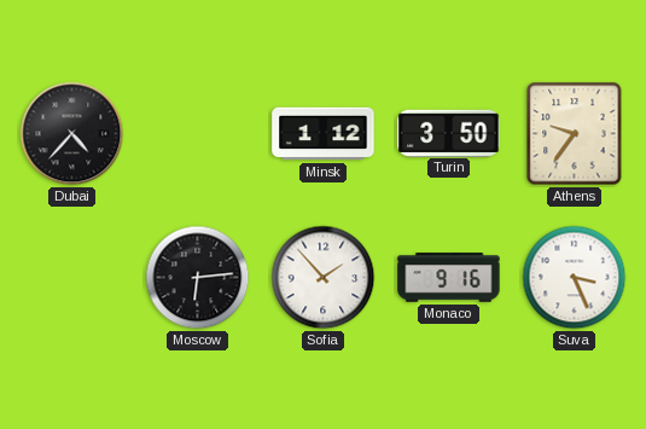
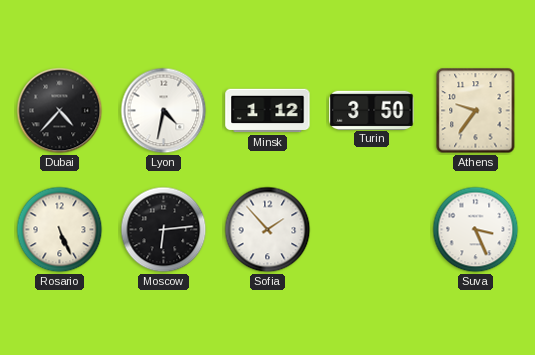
Lyon: none -> 4:32
Rosario: none -> 5:26
Monaco: 9:16 -> none
